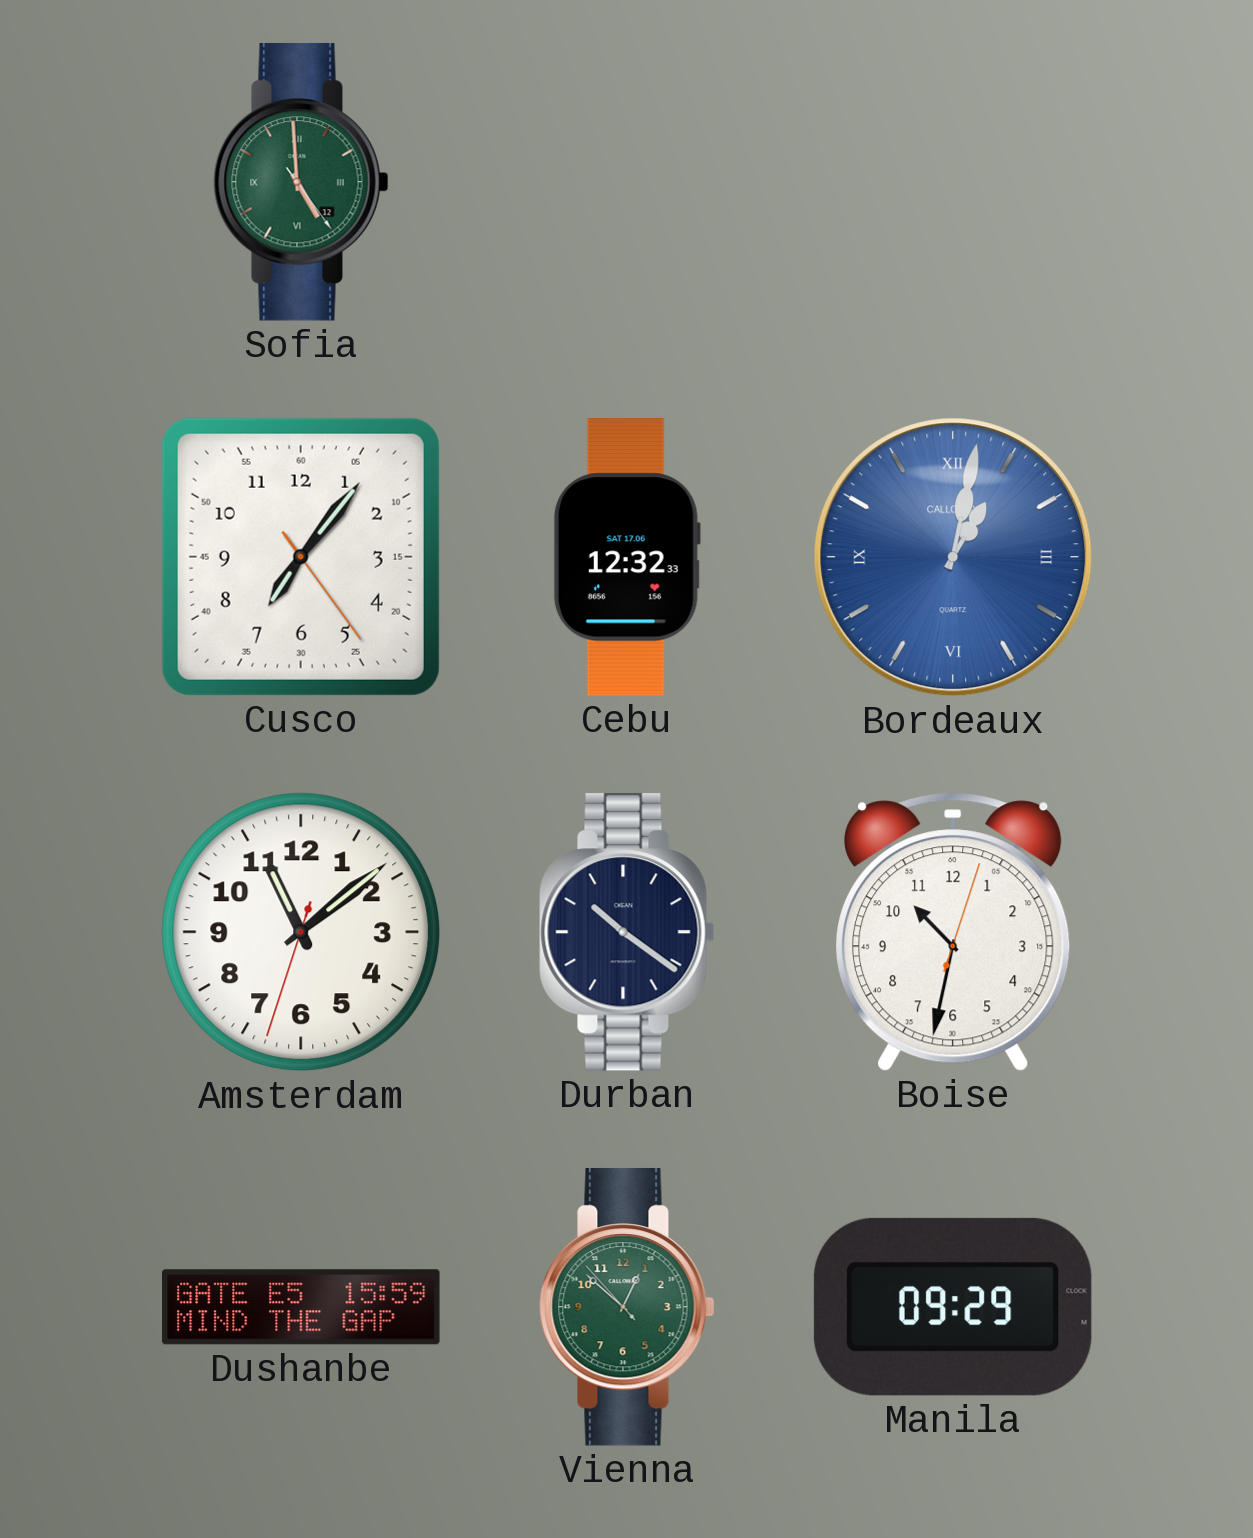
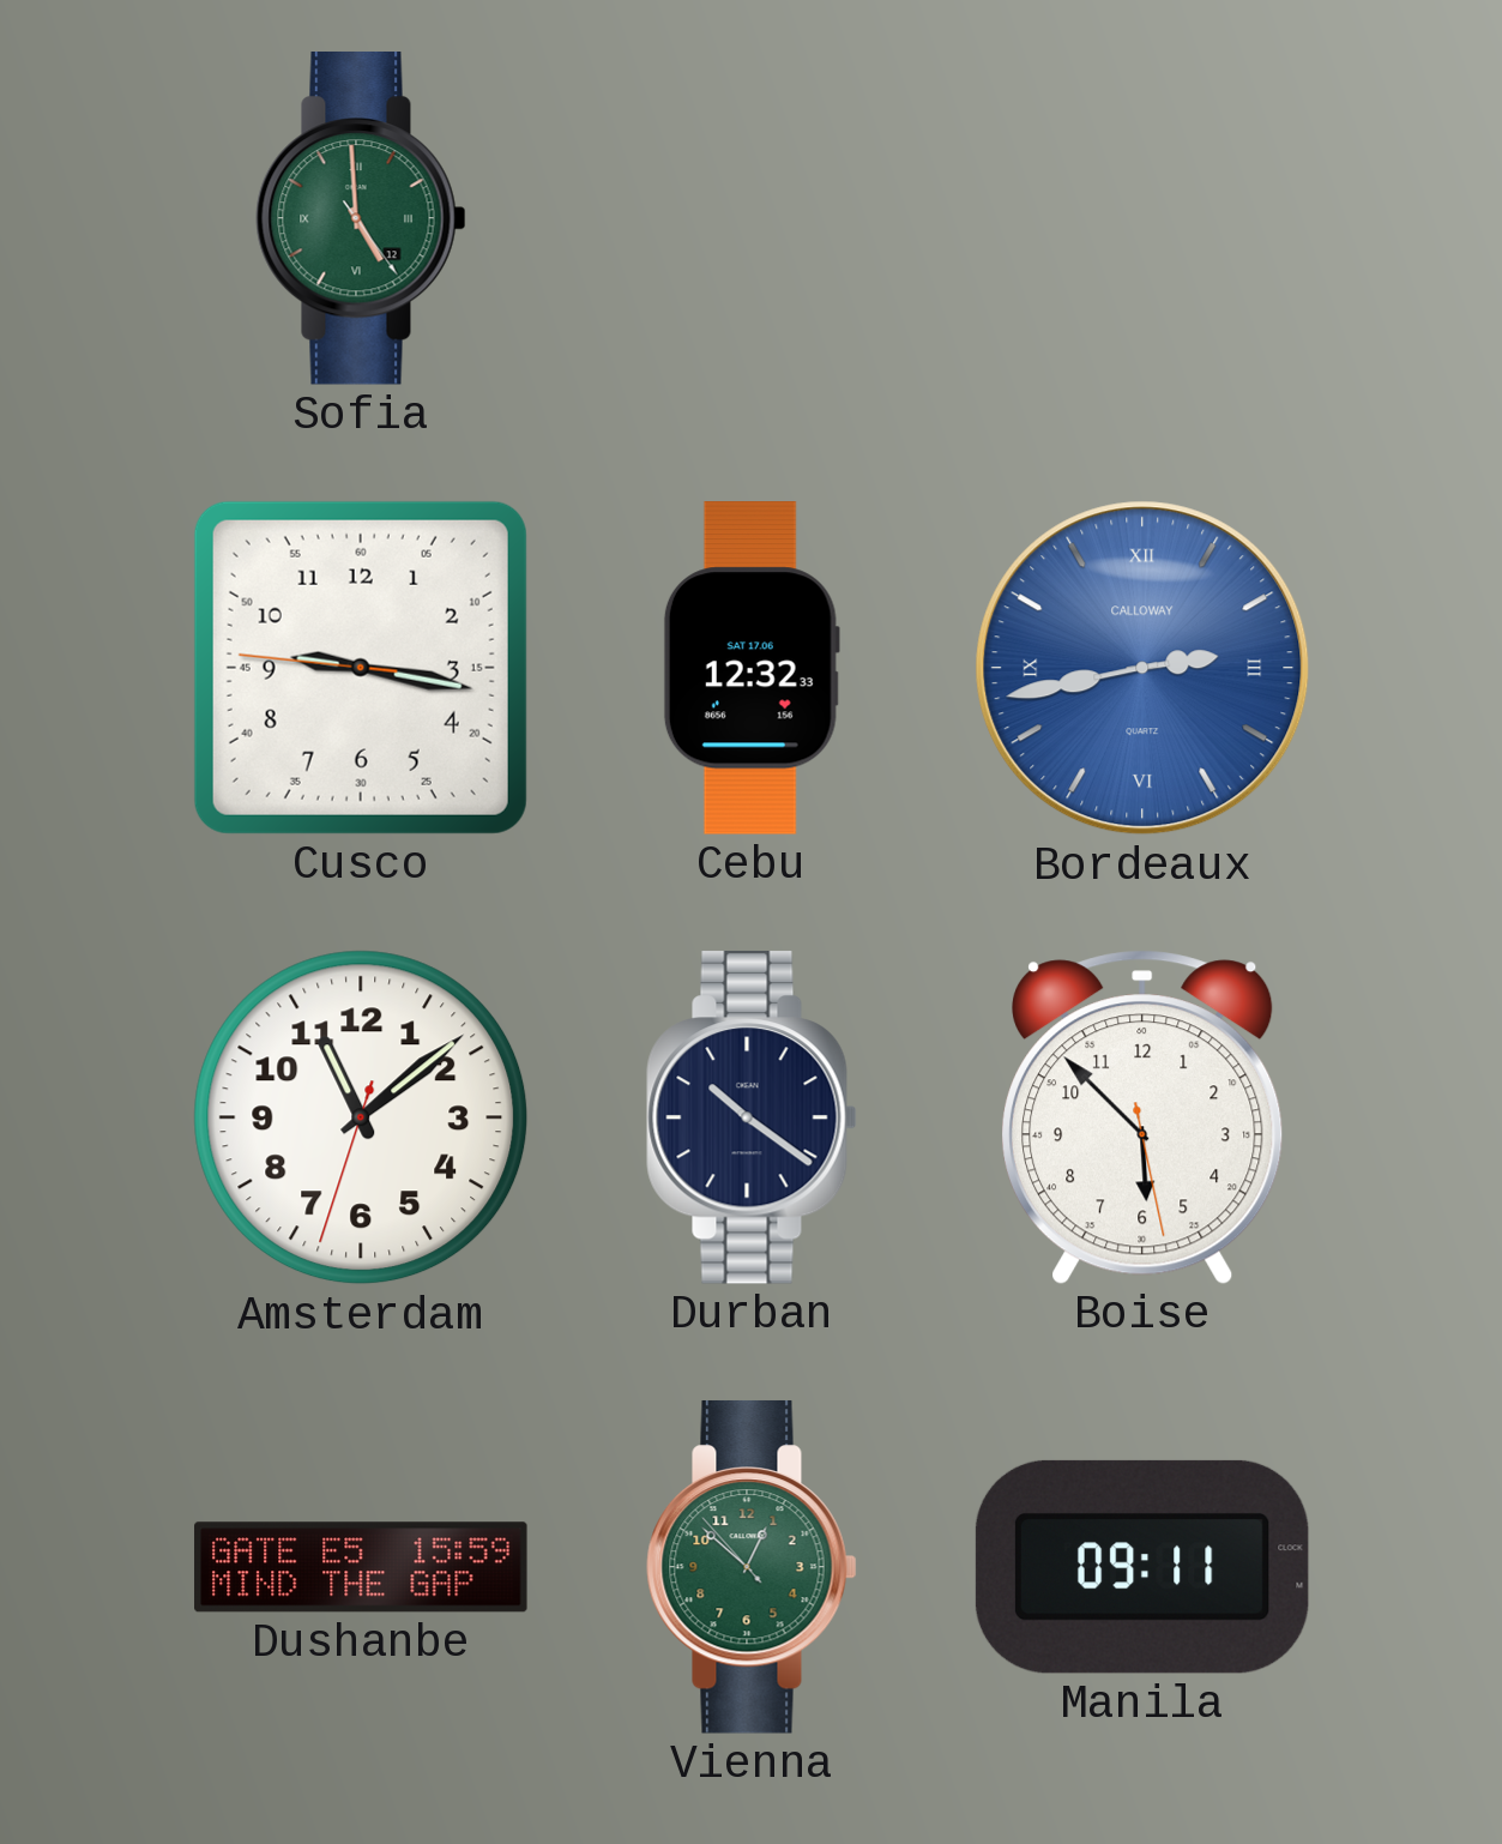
Cusco: 7:06 -> 9:16
Bordeaux: 1:02 -> 2:43
Boise: 10:32 -> 5:52
Manila: 09:29 -> 09:11
